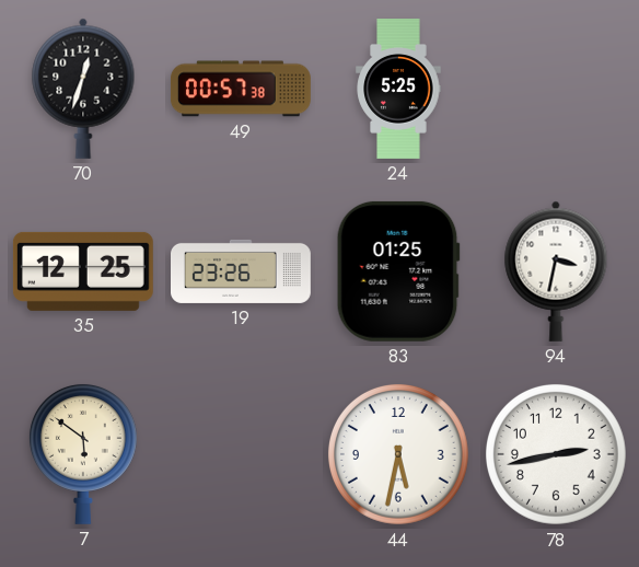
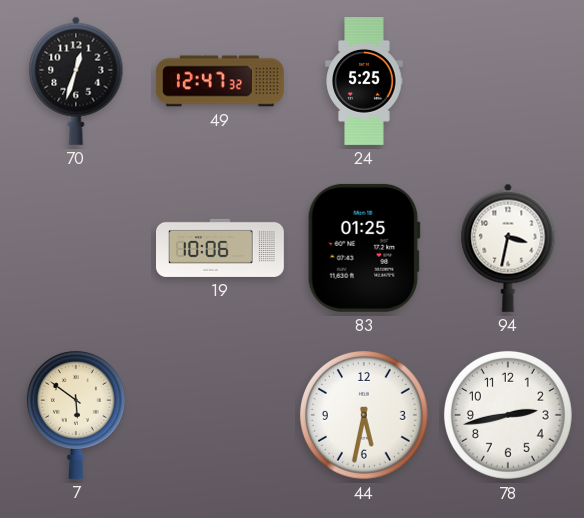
49: 00:57 -> 12:47
35: 12:25 -> none
19: 23:26 -> 10:06
